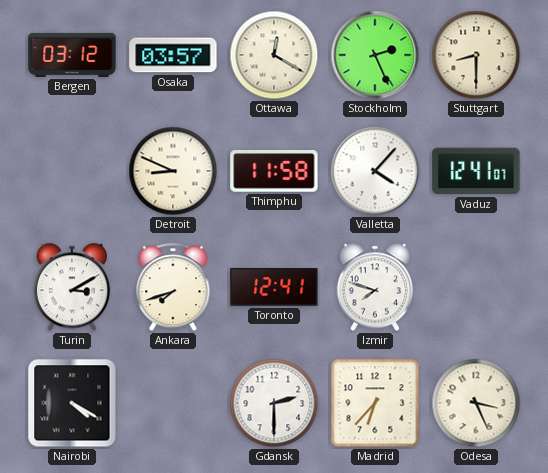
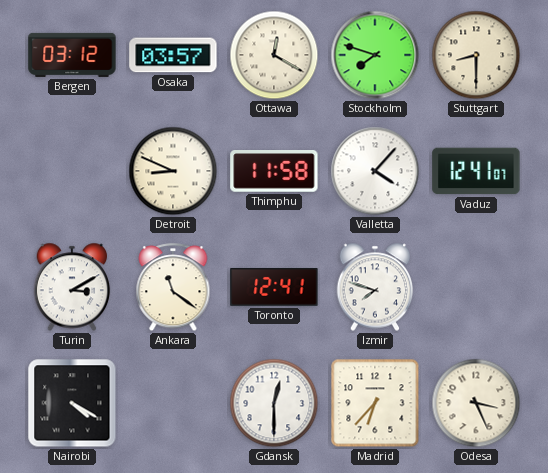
Stockholm: 2:26 -> 7:48
Ankara: 7:42 -> 11:21
Gdansk: 2:30 -> 12:30
